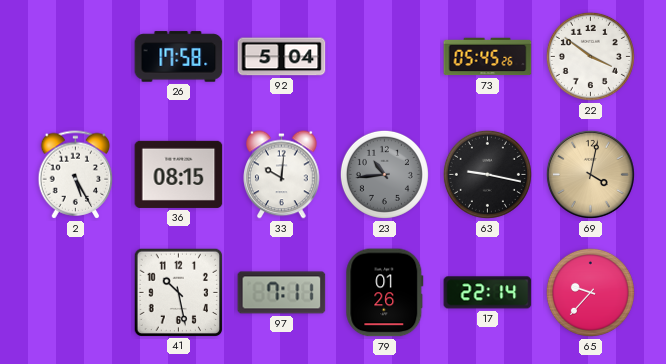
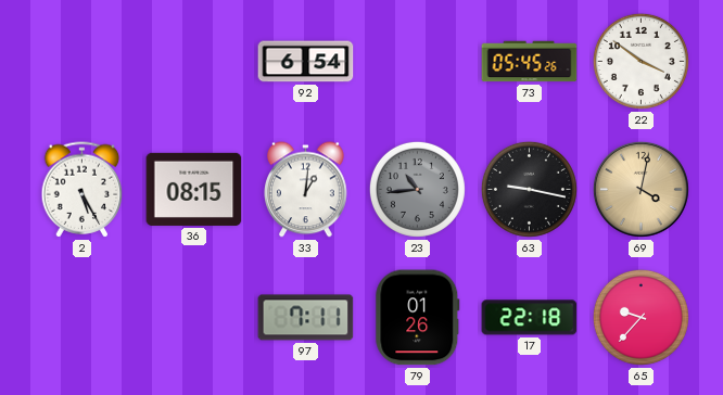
26: 17:58 -> none
92: 5:04 -> 6:54
33: 10:01 -> 1:01
41: 10:28 -> none
17: 22:14 -> 22:18
